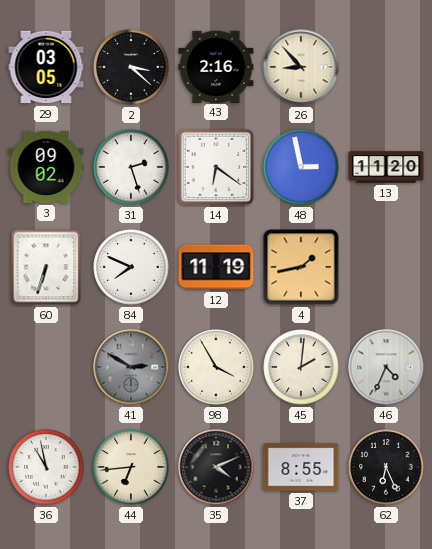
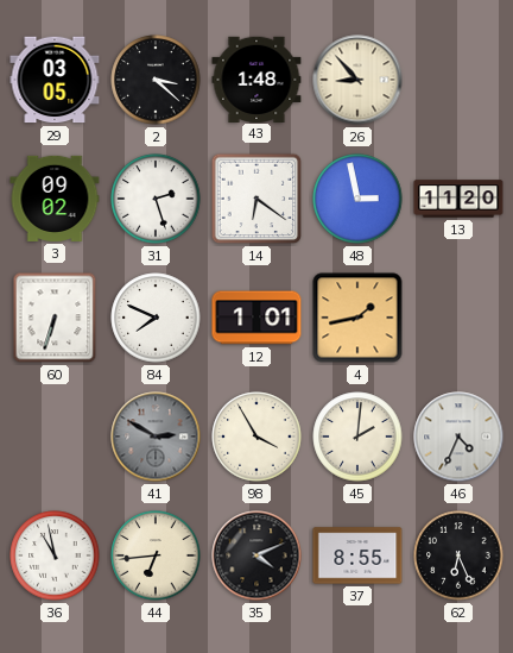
43: 2:16 -> 1:48
12: 11:19 -> 1:01
